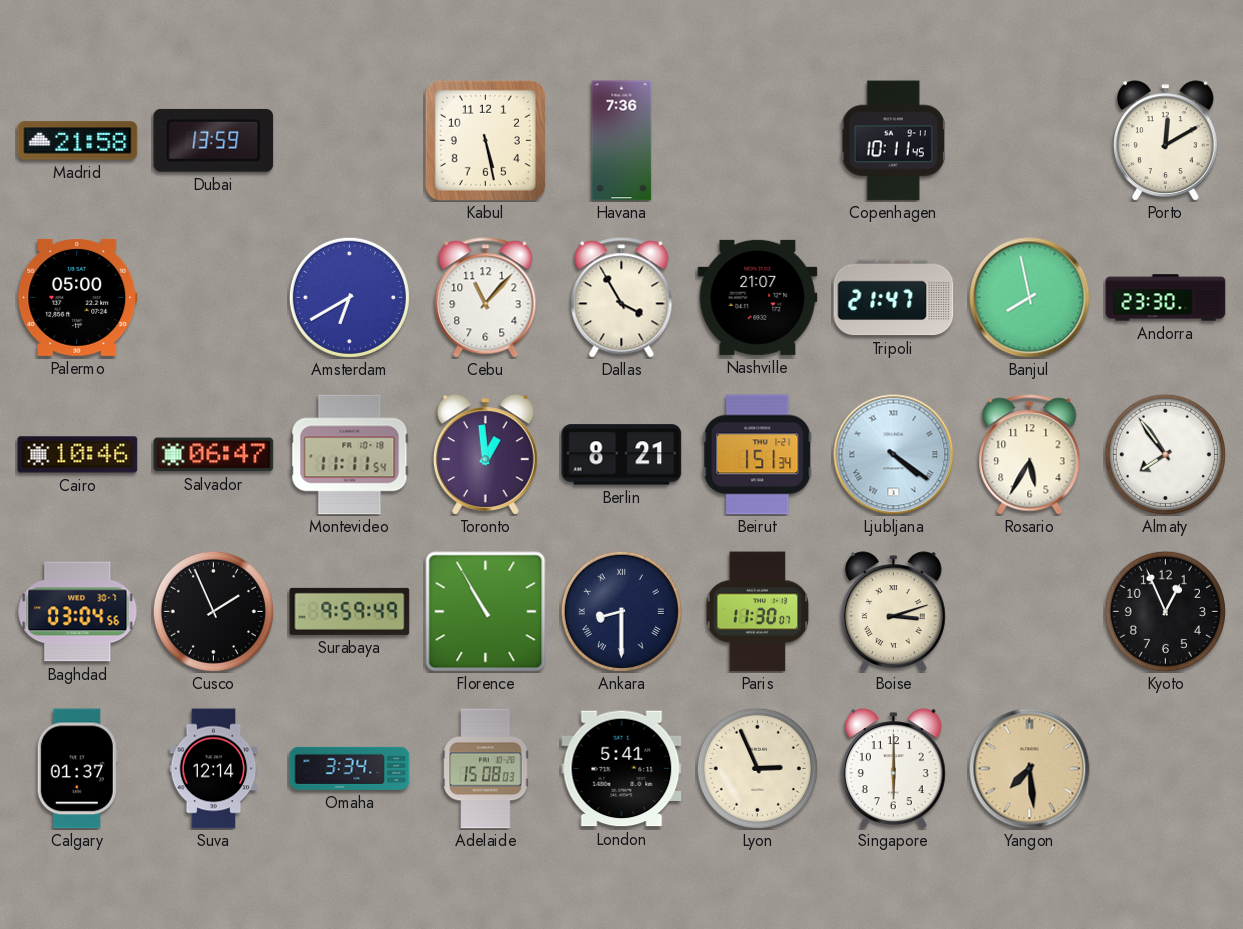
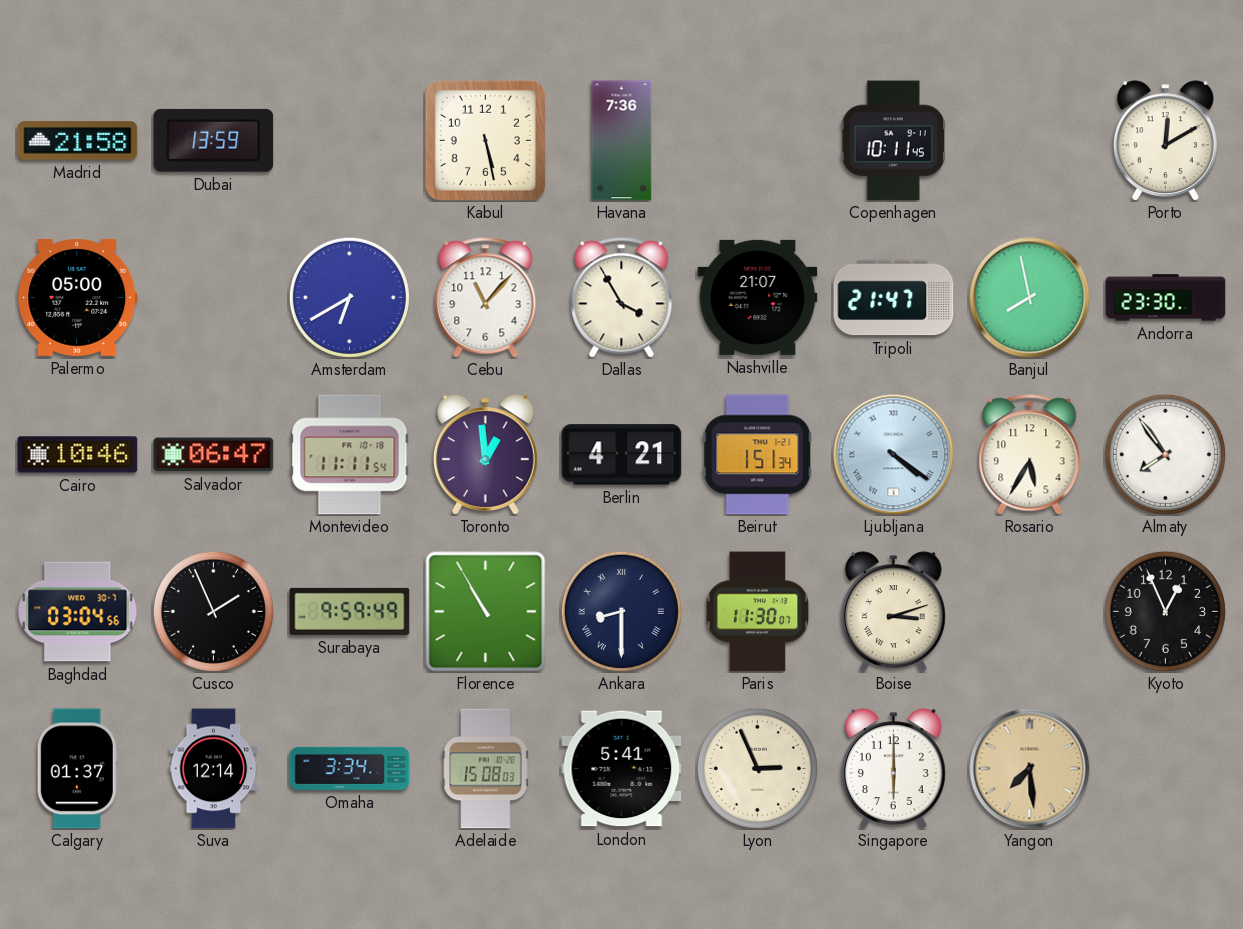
Berlin: 8:21 -> 4:21
